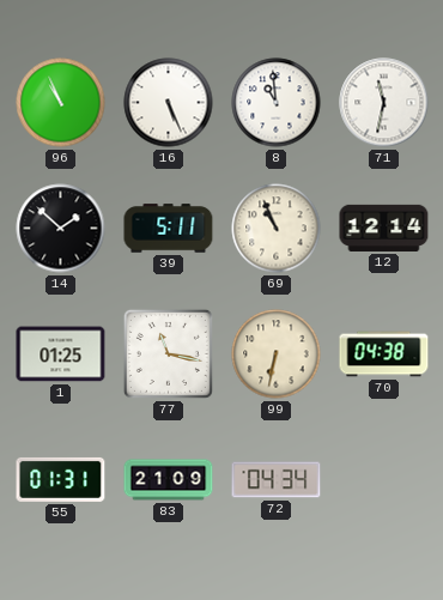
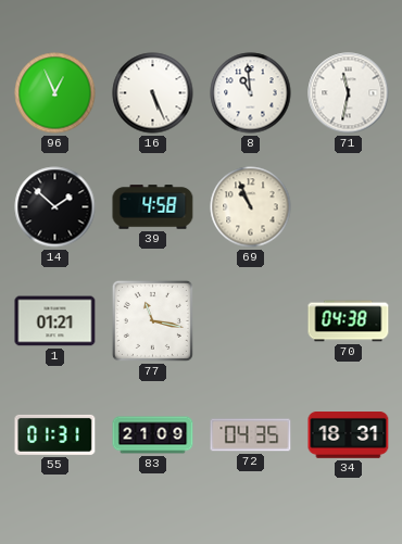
96: 10:56 -> 12:56
39: 5:11 -> 4:58
12: 12:14 -> none
1: 01:25 -> 01:21
99: 6:32 -> none
72: 04:34 -> 04:35
34: none -> 18:31
